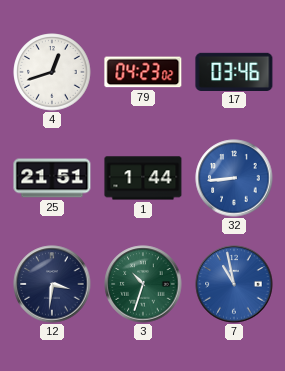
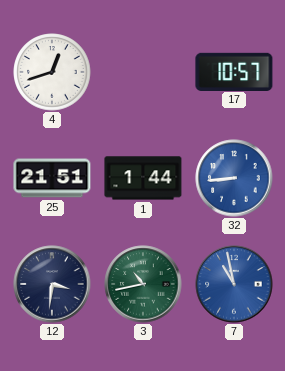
79: 04:23 -> none
17: 03:46 -> 10:57
3: 10:33 -> 10:43
